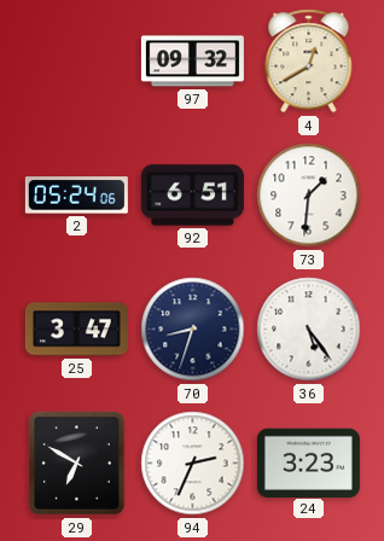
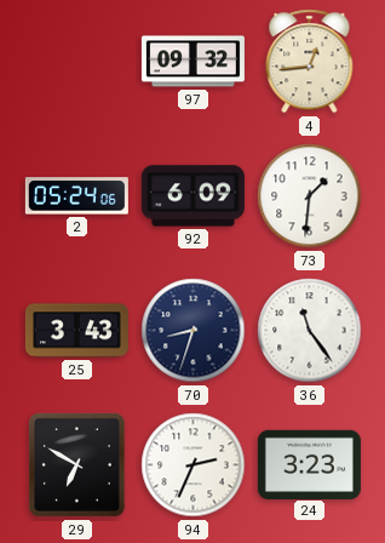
4: 12:40 -> 12:44
92: 6:51 -> 6:09
25: 3:47 -> 3:43
36: 5:24 -> 11:24
